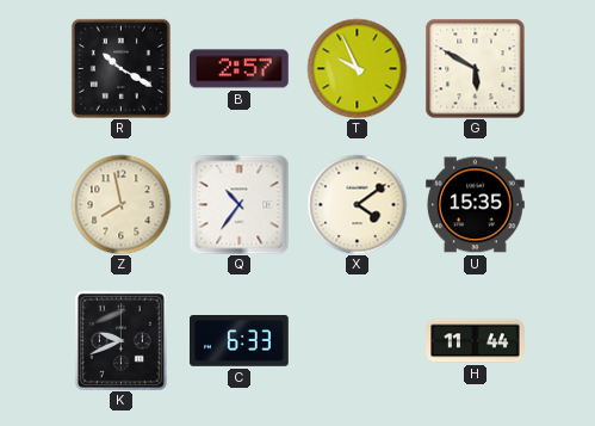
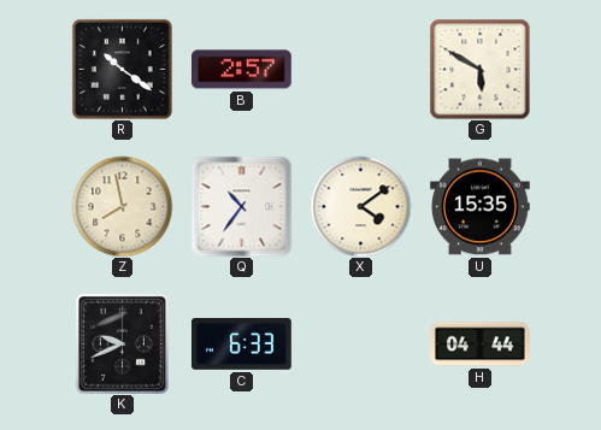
R: 10:20 -> 10:21
T: 9:56 -> none
H: 11:44 -> 04:44
